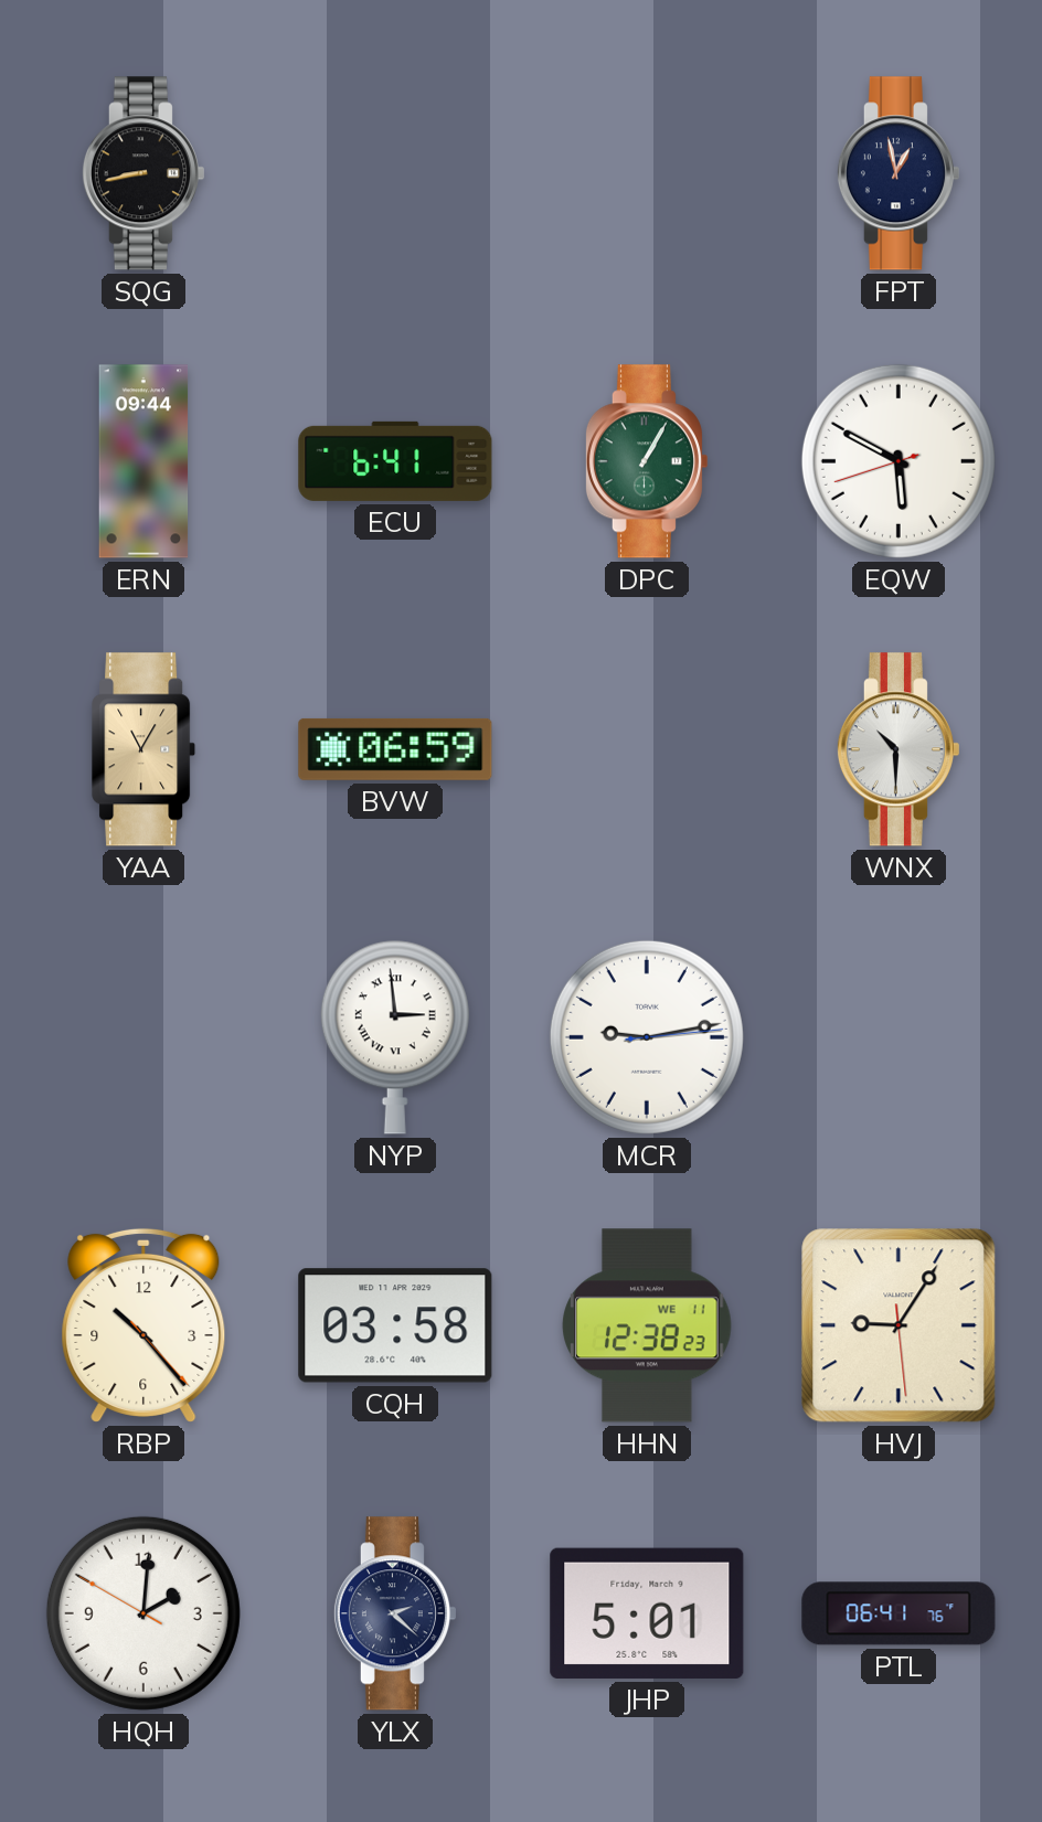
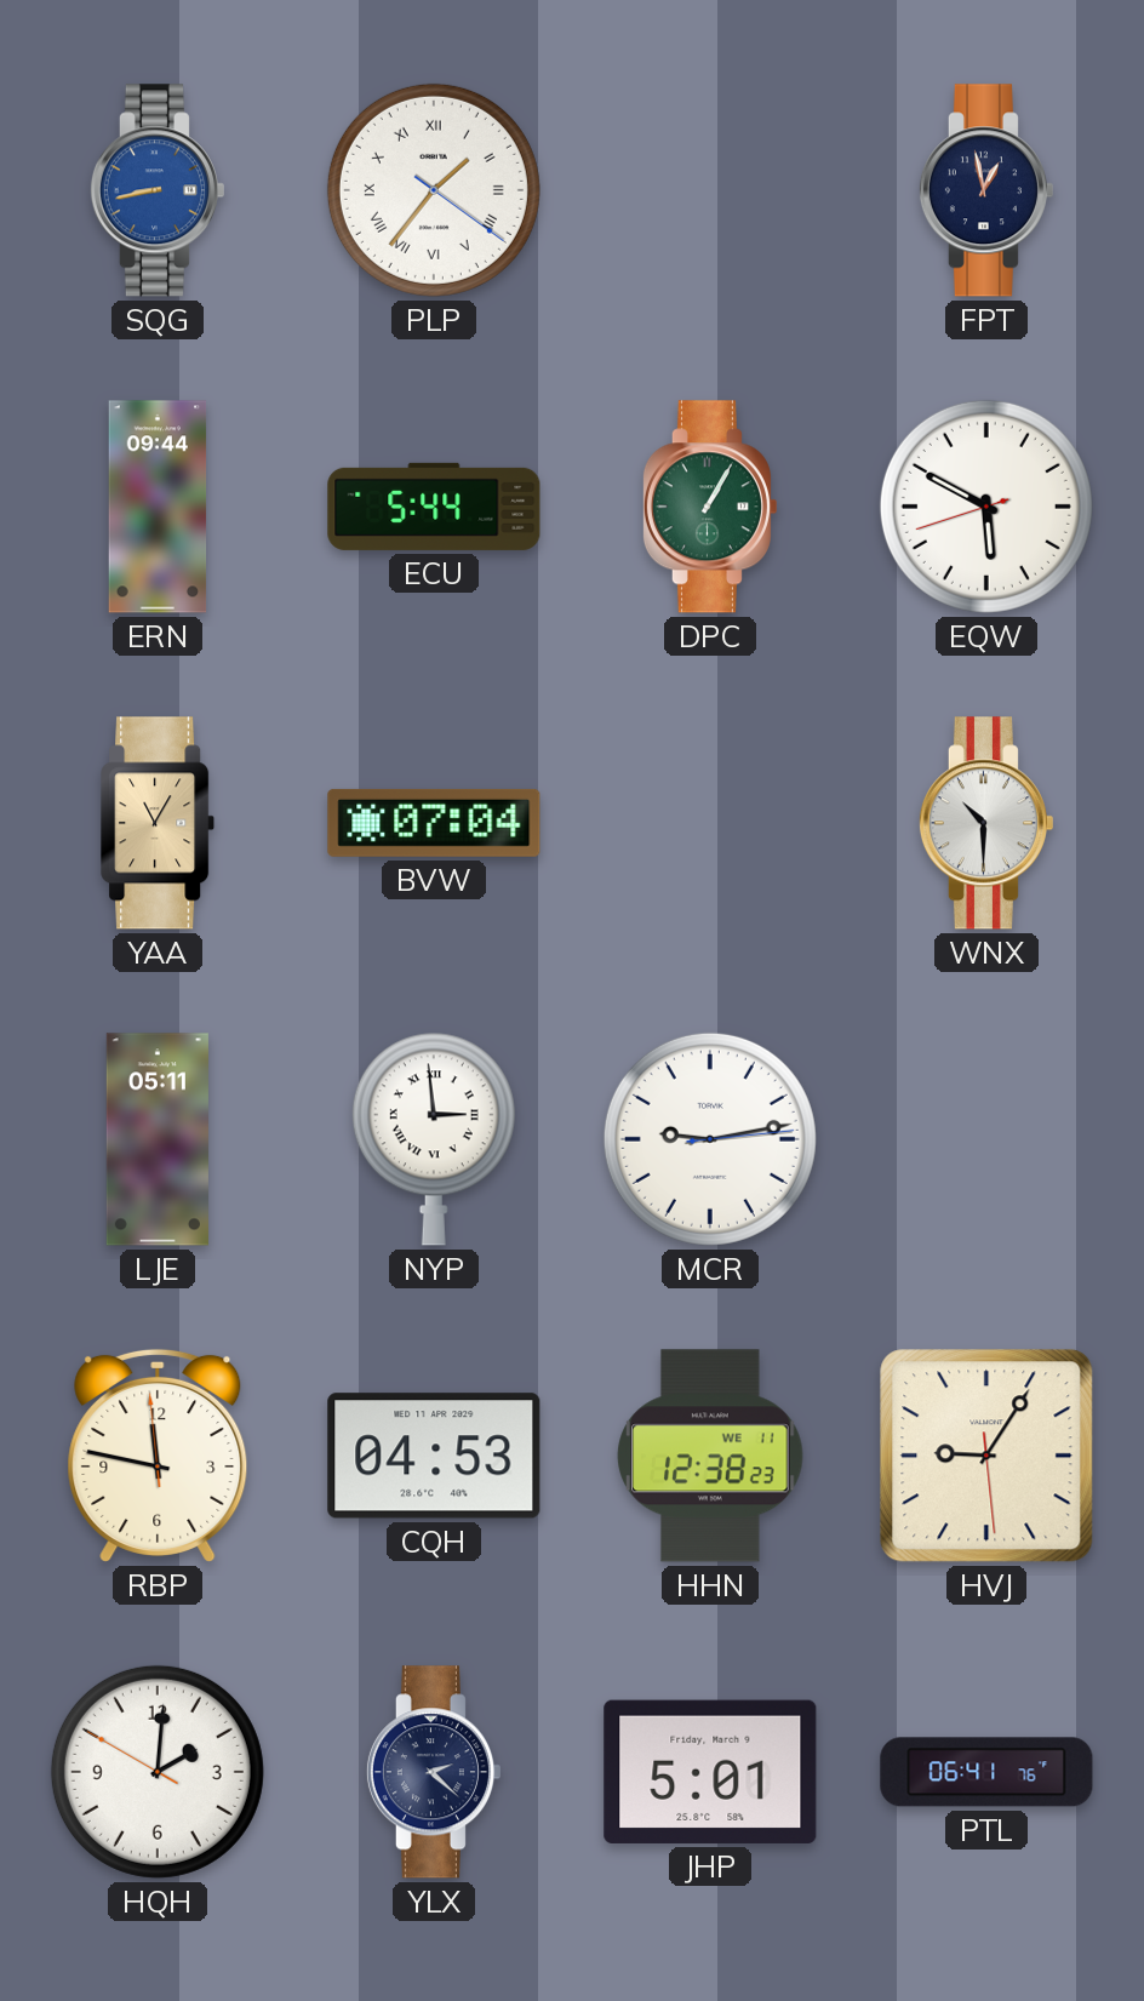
SQG dial: black -> blue
PLP: none -> 1:36
ECU: 6:41 -> 5:44
BVW: 06:59 -> 07:04
LJE: none -> 05:11
RBP: 10:23 -> 11:46
CQH: 03:58 -> 04:53
